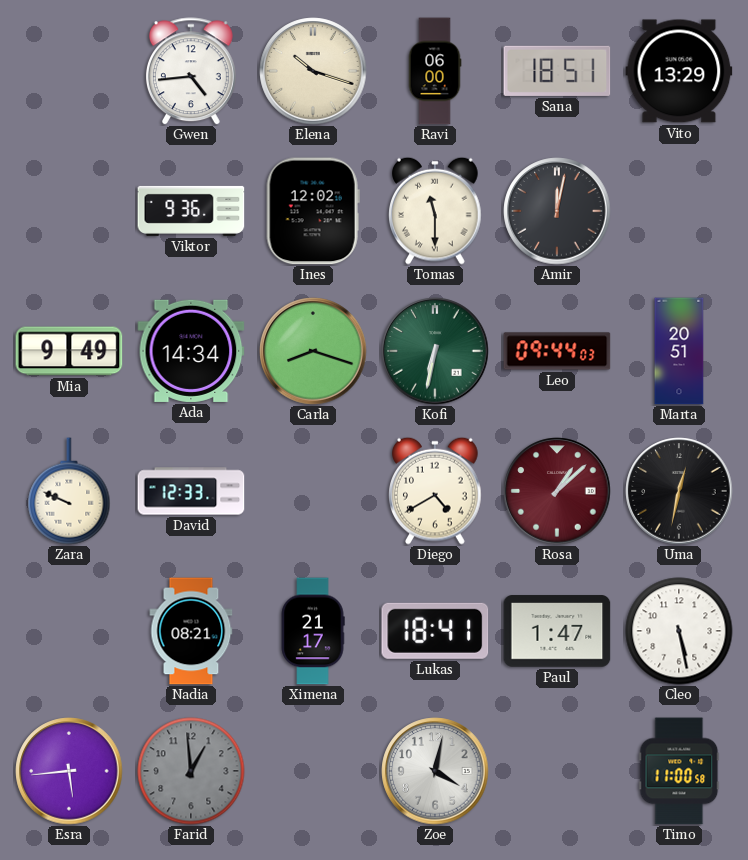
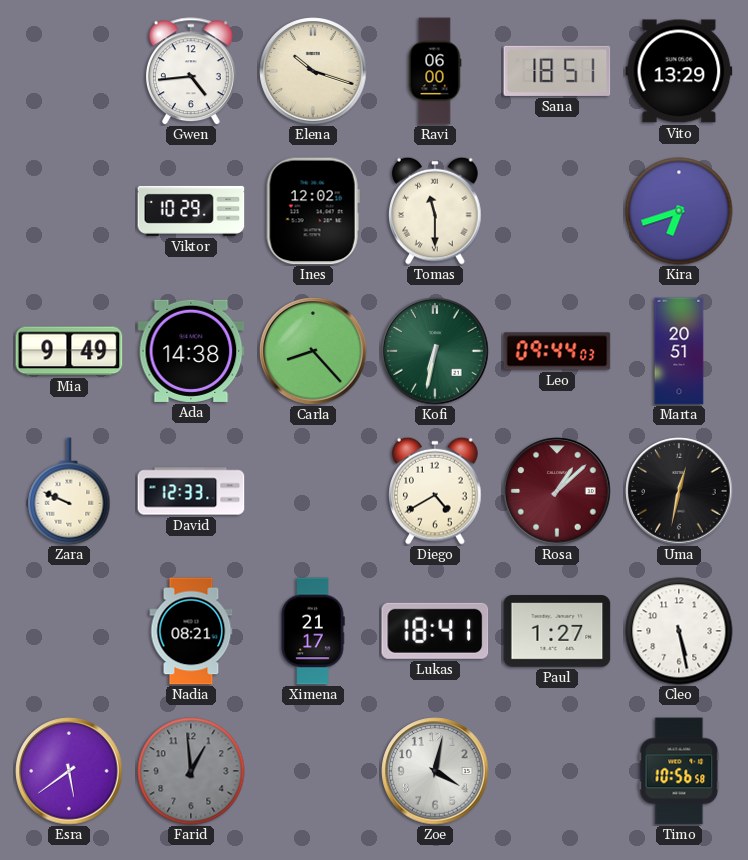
Viktor: 9:36 -> 10:29
Amir: 12:02 -> none
Kira: none -> 6:42
Ada: 14:34 -> 14:38
Carla: 8:18 -> 8:23
Paul: 1:47 -> 1:27
Esra: 5:44 -> 5:39
Timo: 11:00 -> 10:56
